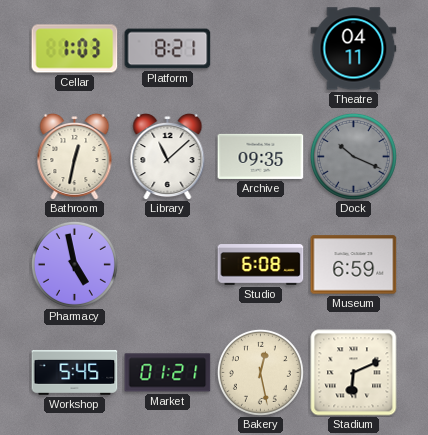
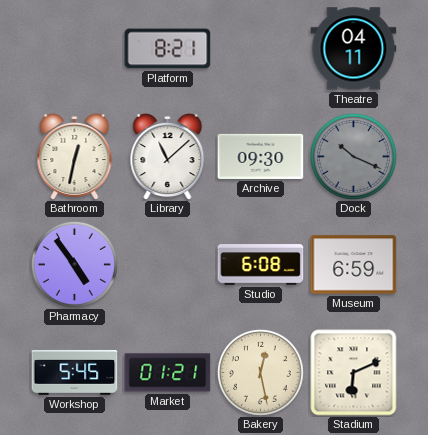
Cellar: 1:03 -> none
Archive: 09:35 -> 09:30
Pharmacy: 4:58 -> 4:54
